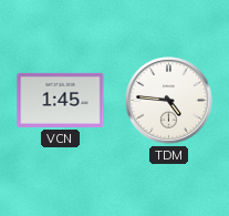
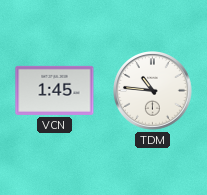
TDM: 4:46 -> 10:46
